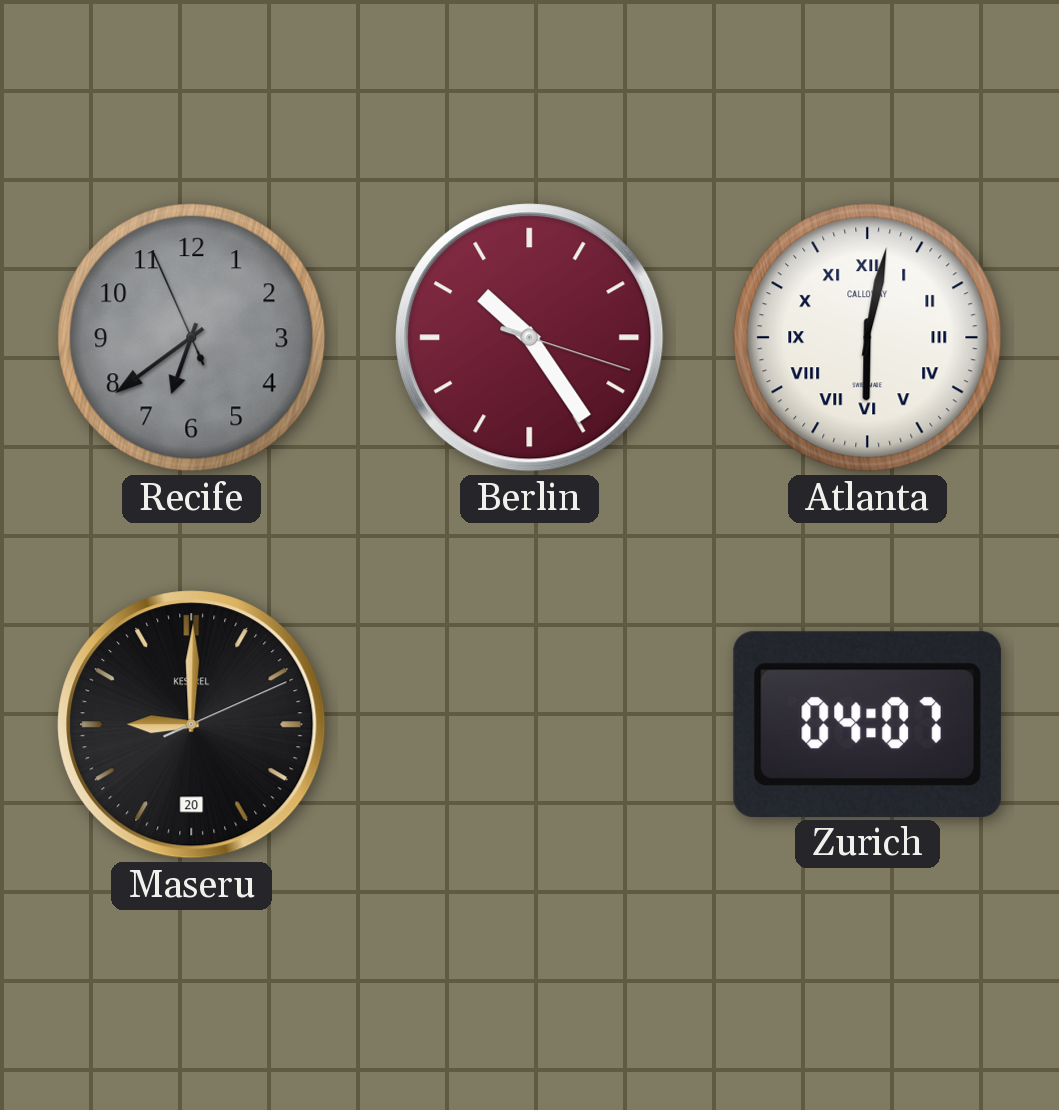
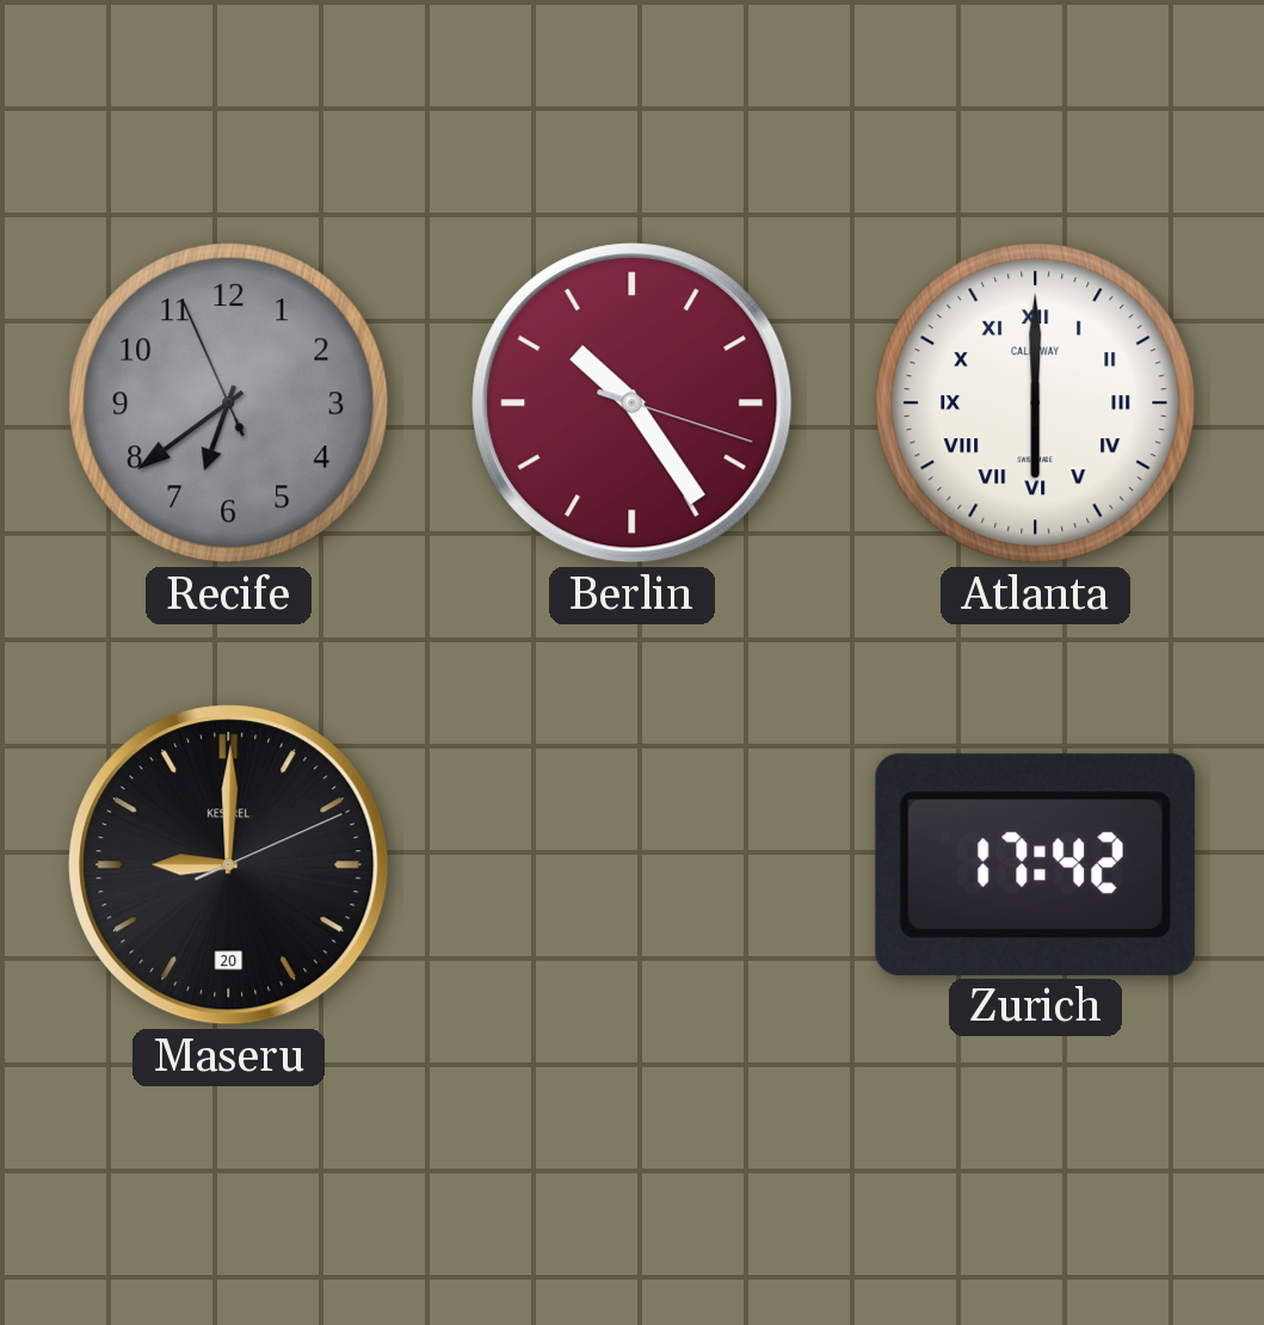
Atlanta: 6:02 -> 6:00
Zurich: 04:07 -> 17:42
